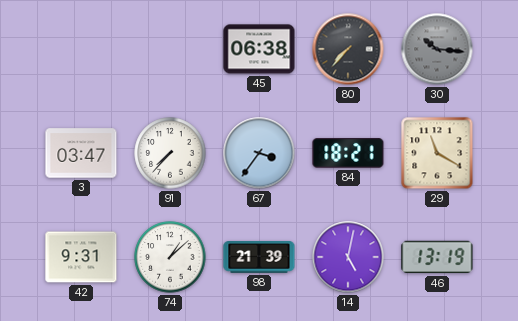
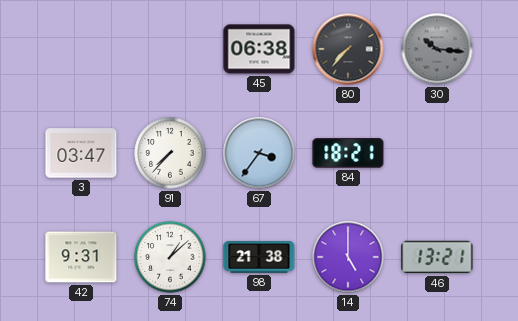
29: 11:20 -> none
98: 21:39 -> 21:38
14: 5:02 -> 5:00
46: 13:19 -> 13:21
